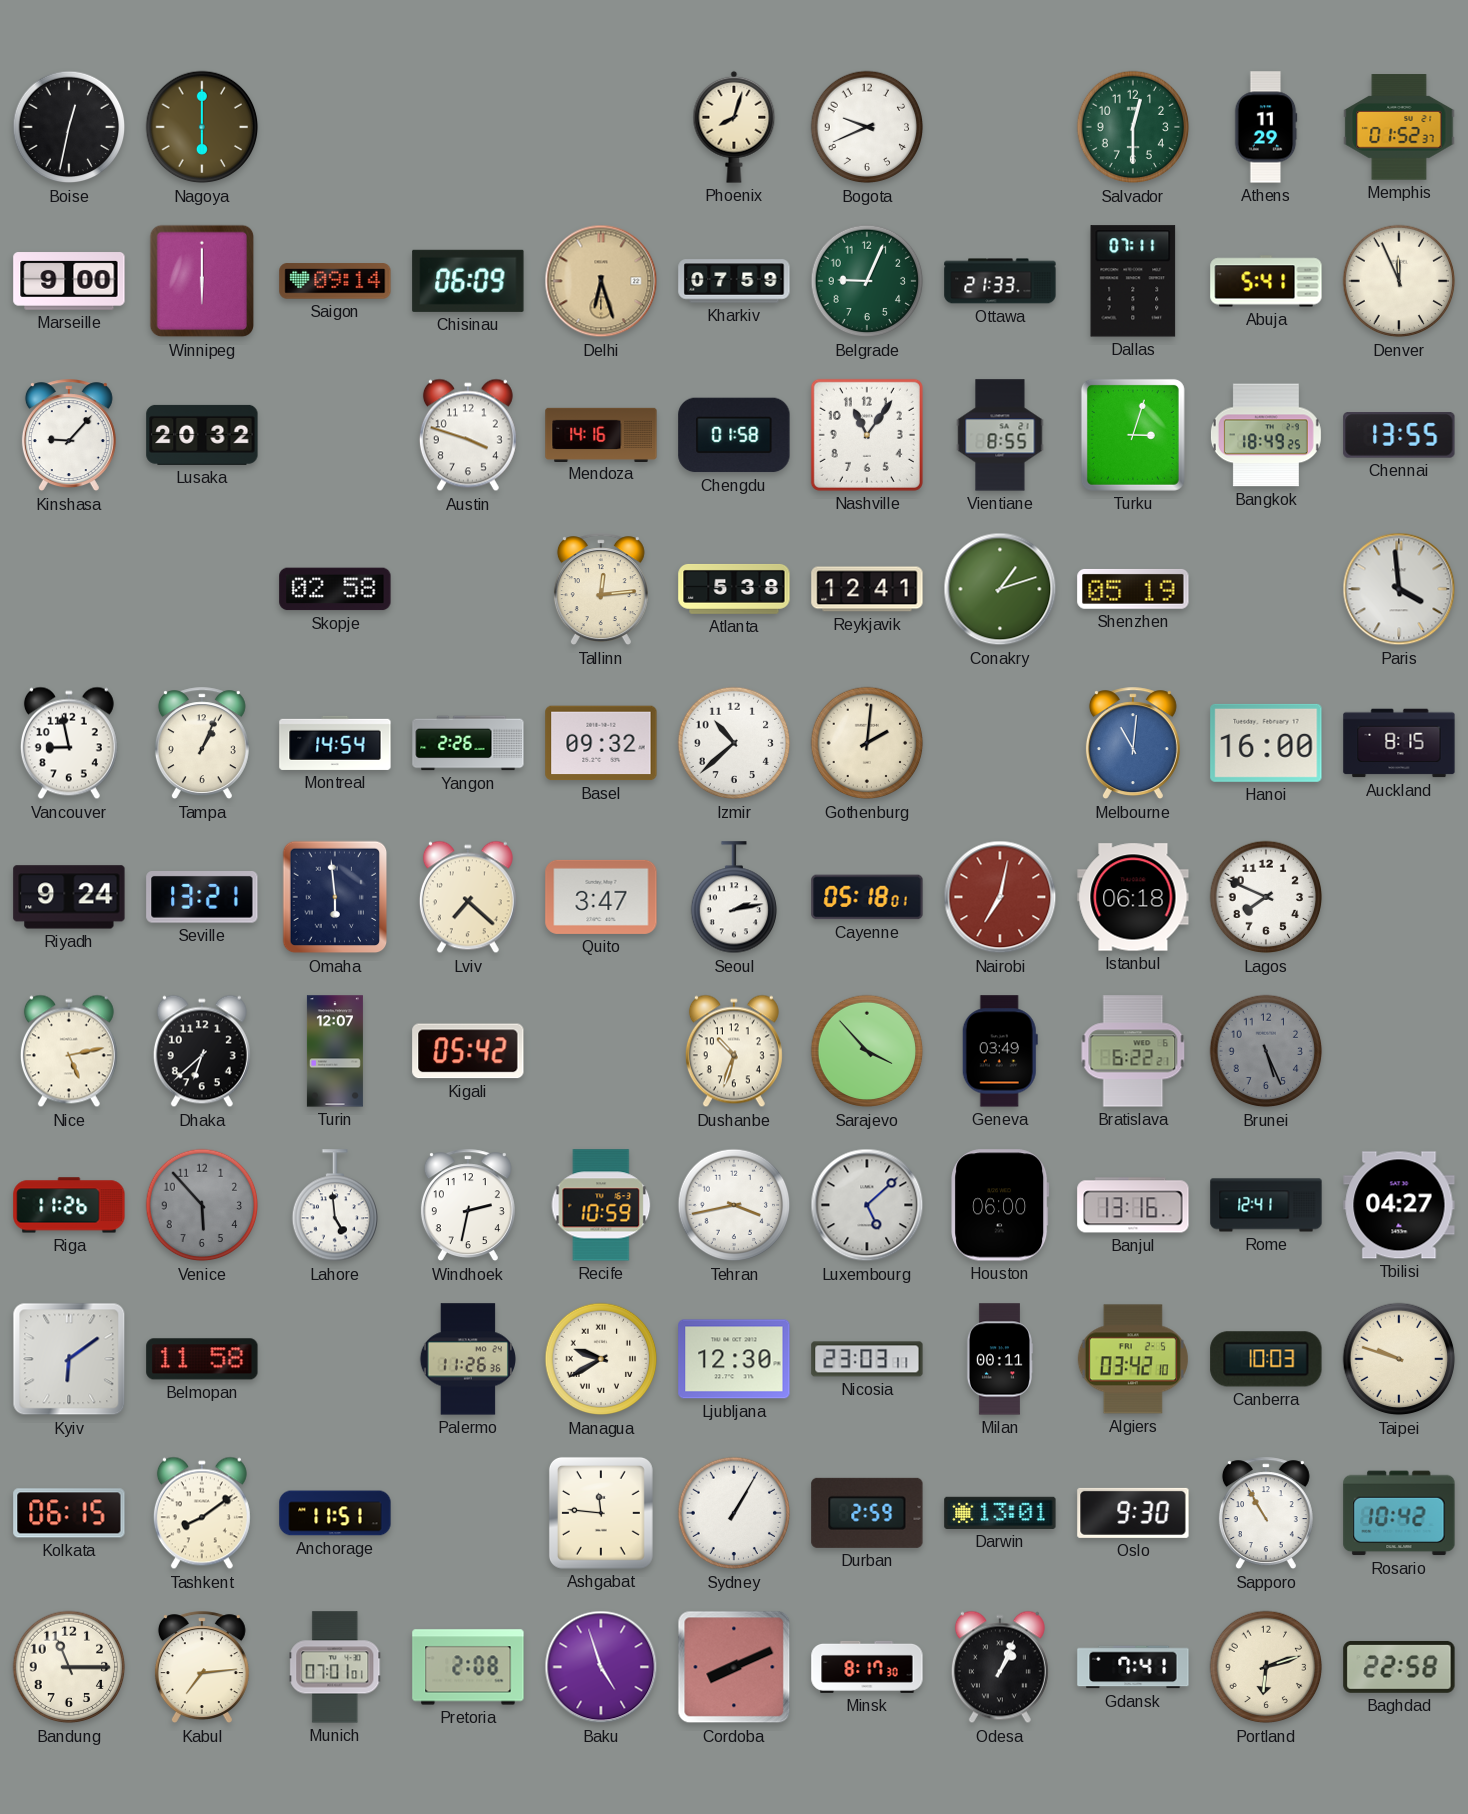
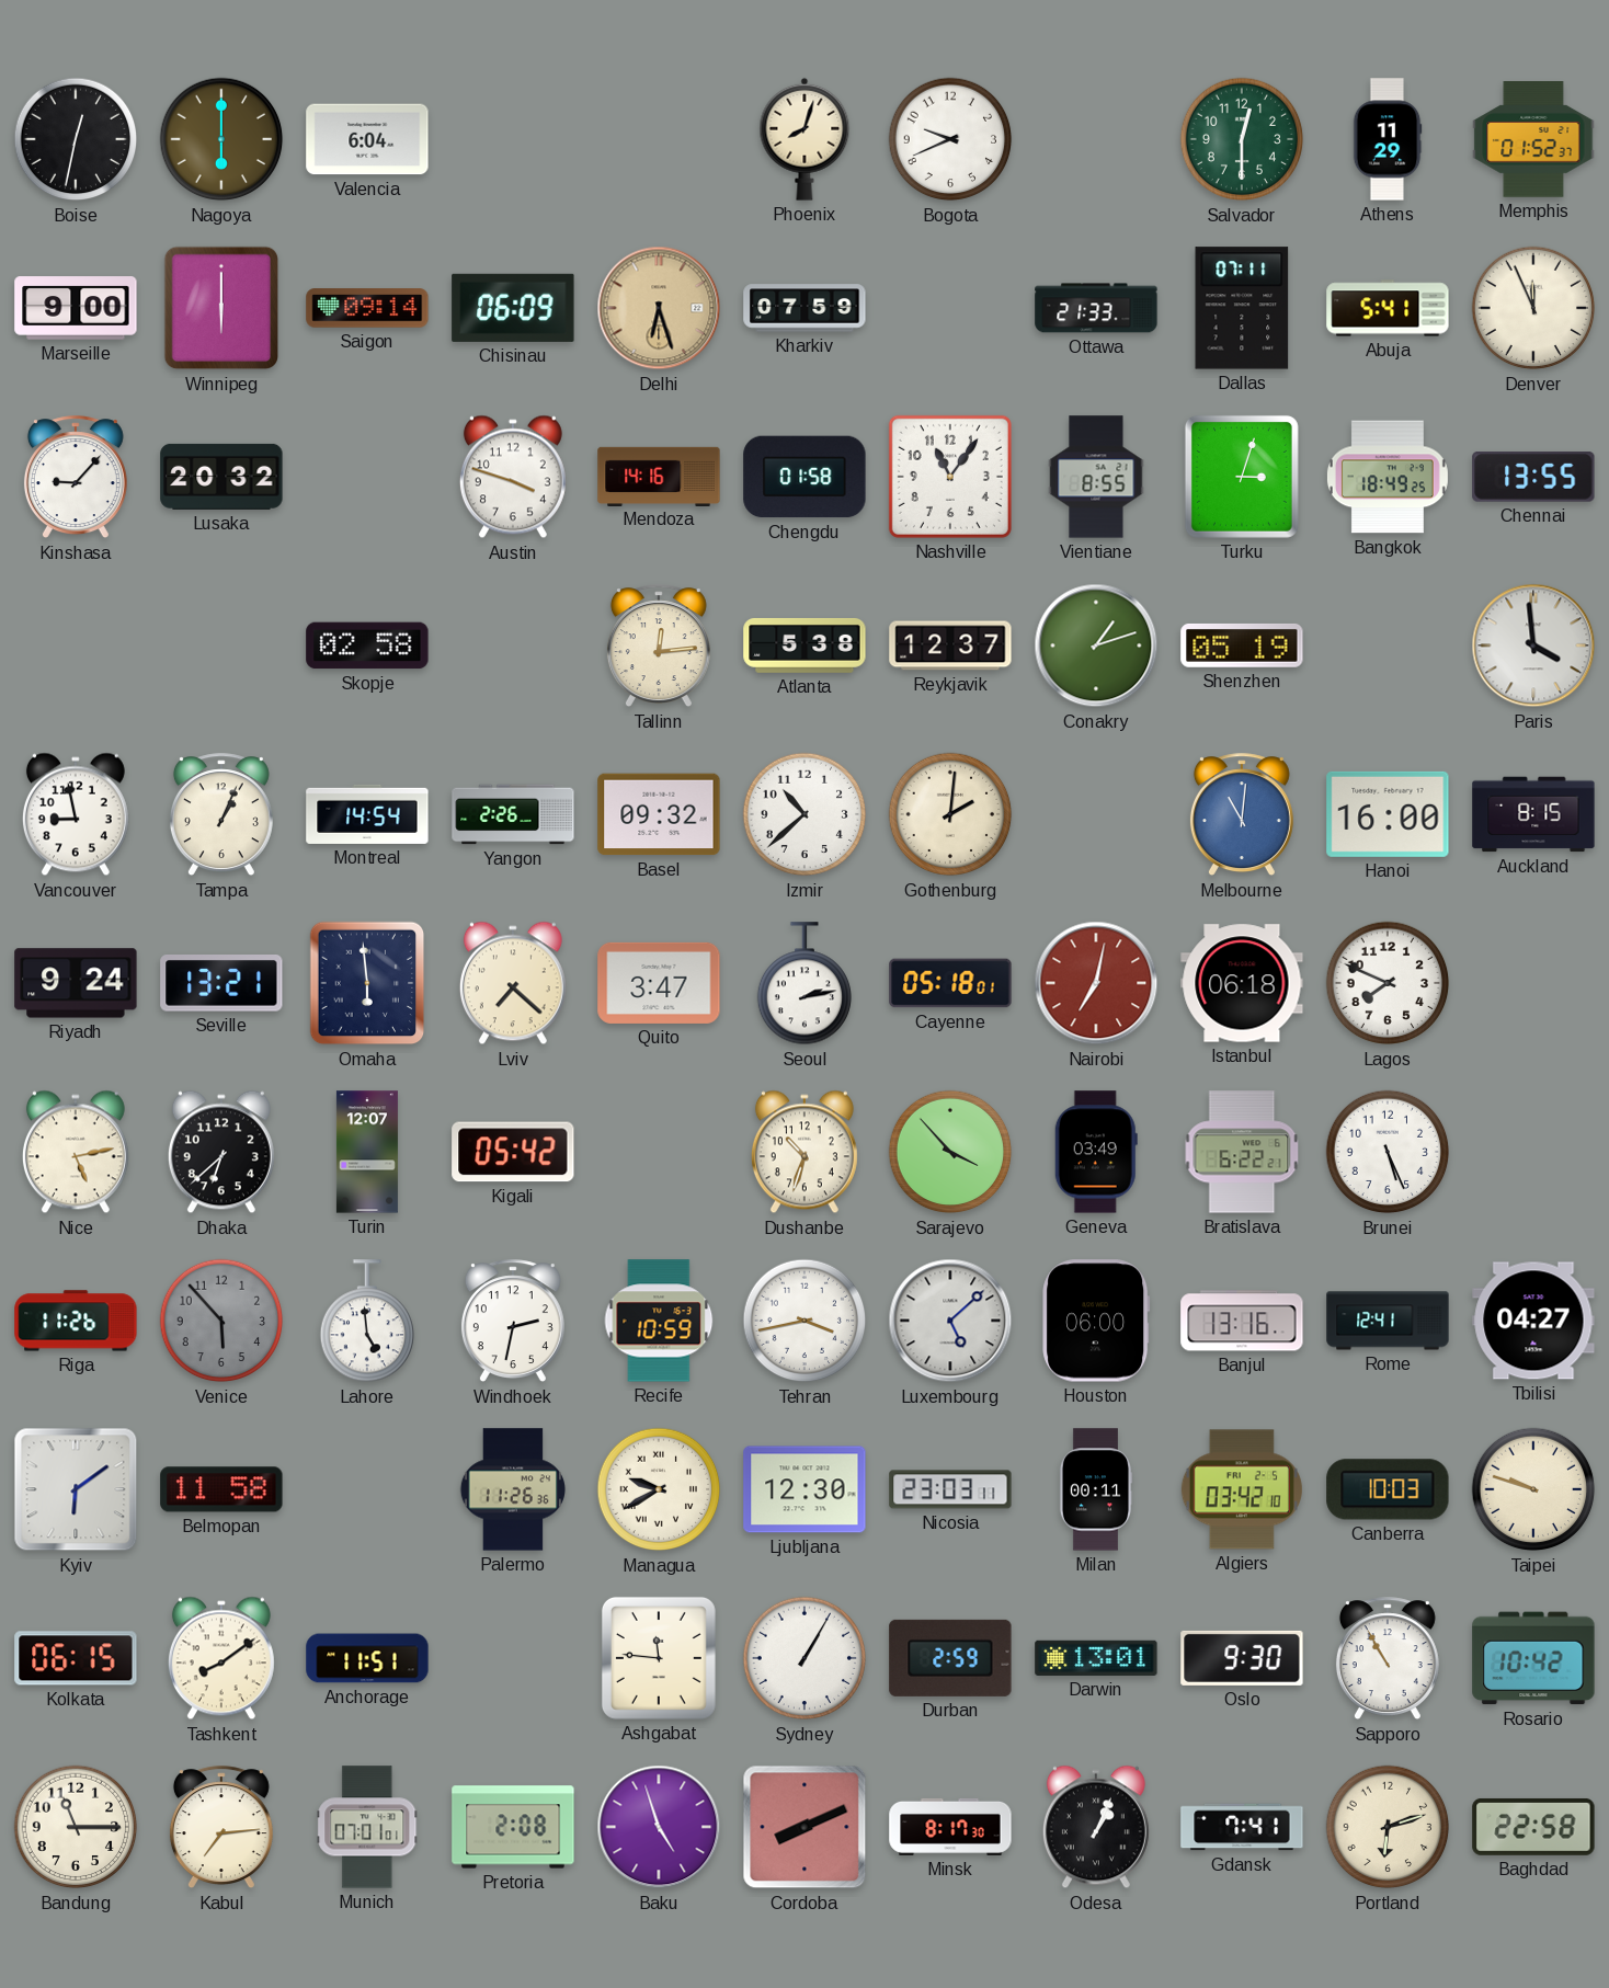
Valencia: none -> 6:04
Belgrade: 9:04 -> none
Reykjavik: 12:41 -> 12:37
Brunei dial: grey -> white
